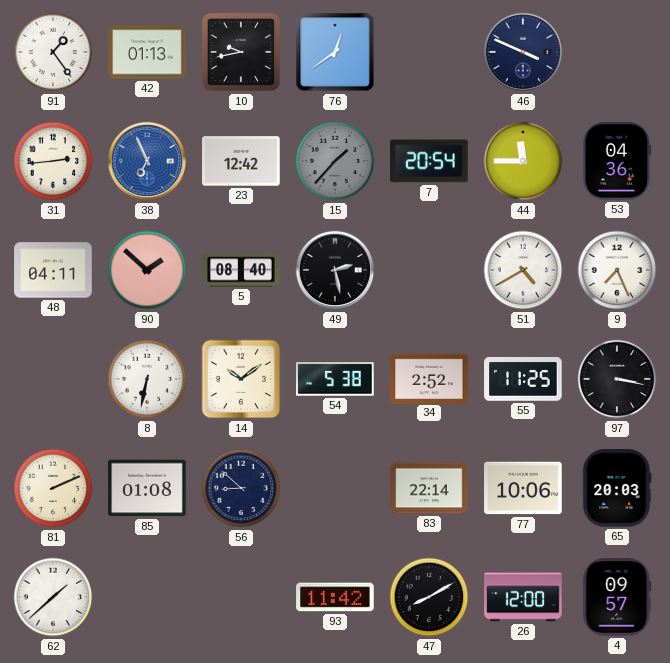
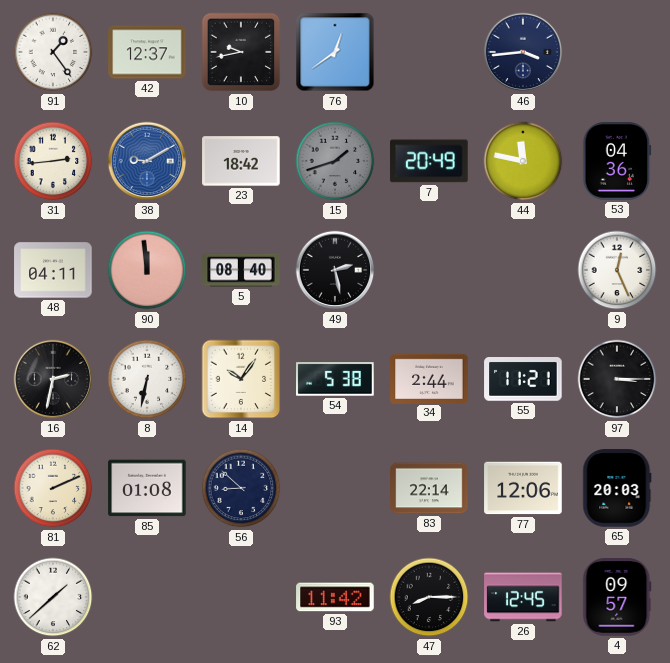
42: 01:13 -> 12:37
46: 3:49 -> 3:44
38: 6:56 -> 9:10
23: 12:42 -> 18:42
15: 1:37 -> 1:42
7: 20:54 -> 20:49
44: 11:45 -> 11:47
90: 1:52 -> 11:59
51: 4:40 -> none
9: 7:26 -> 12:26
16: none -> 2:32
14: 10:09 -> 10:06
34: 2:52 -> 2:44
55: 11:25 -> 11:21
97: 3:17 -> 3:15
77: 10:06 -> 12:06
47: 8:10 -> 8:15
26: 12:00 -> 12:45
